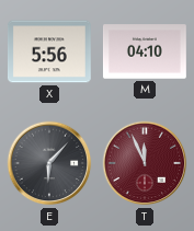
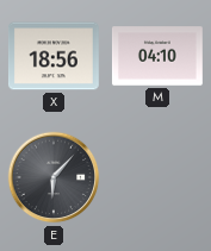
X: 5:56 -> 18:56
T: 11:56 -> none
